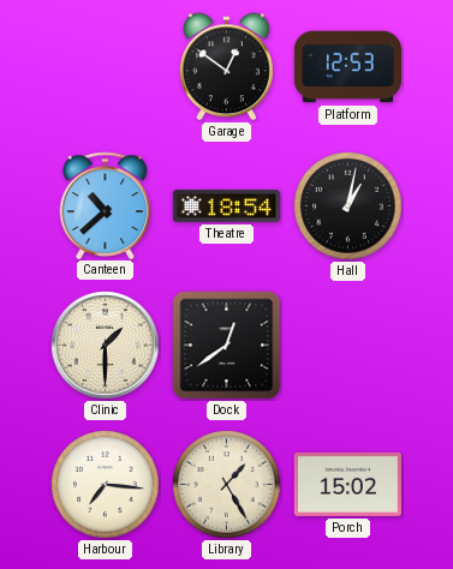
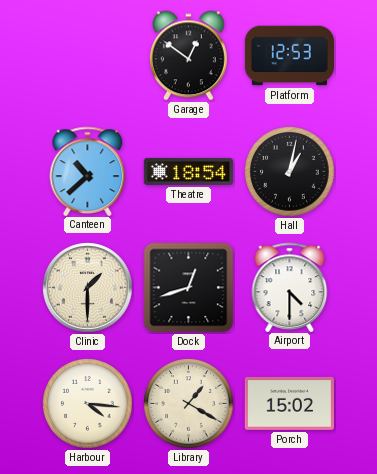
Dock: 12:39 -> 12:42
Airport: none -> 4:30
Harbour: 7:16 -> 4:16
Library: 1:25 -> 1:20
